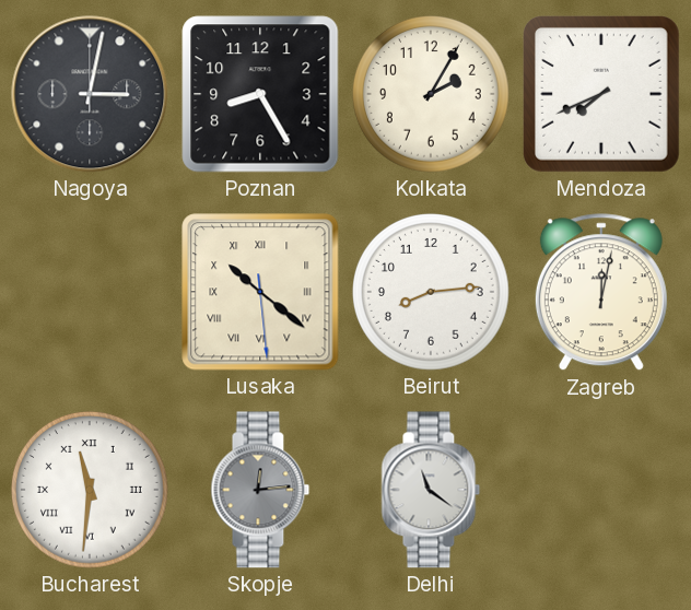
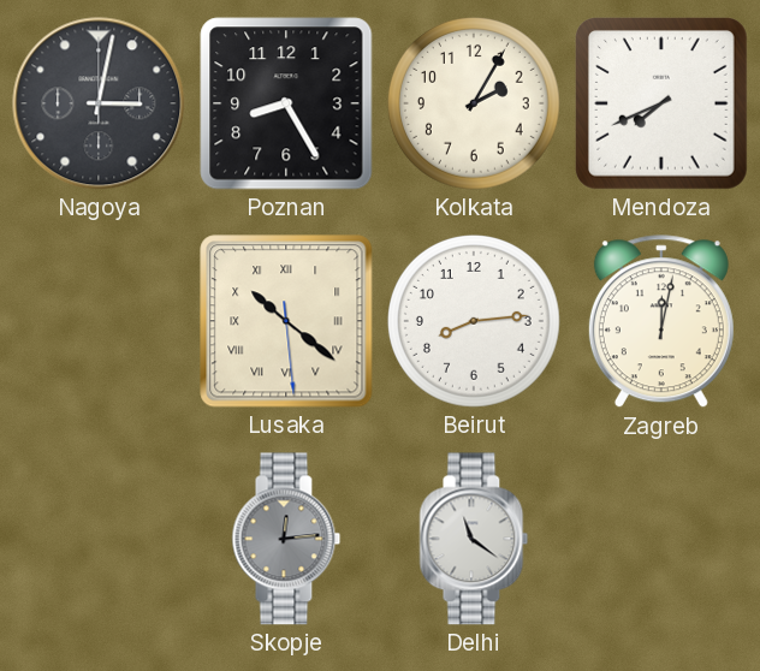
Bucharest: 11:31 -> none
